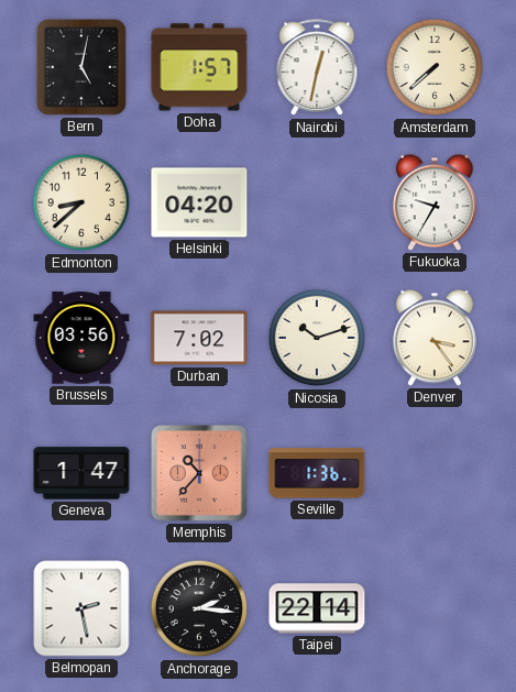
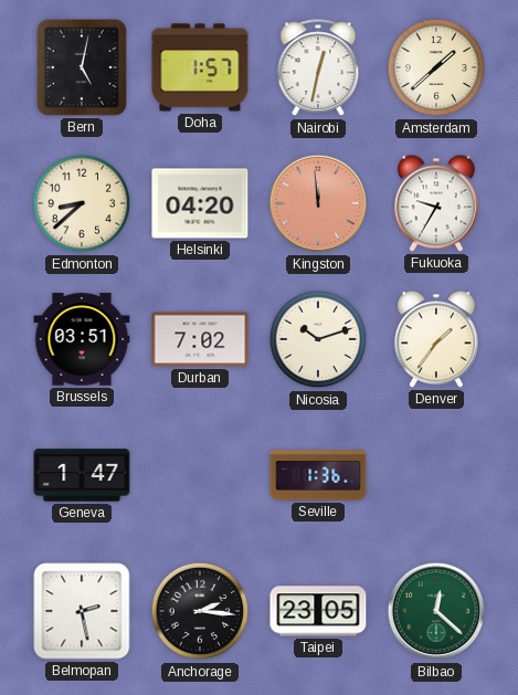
Amsterdam: 7:38 -> 1:38
Kingston: none -> 11:59
Brussels: 03:56 -> 03:51
Denver: 3:24 -> 1:36
Memphis: 10:37 -> none
Taipei: 22:14 -> 23:05
Bilbao: none -> 12:22
